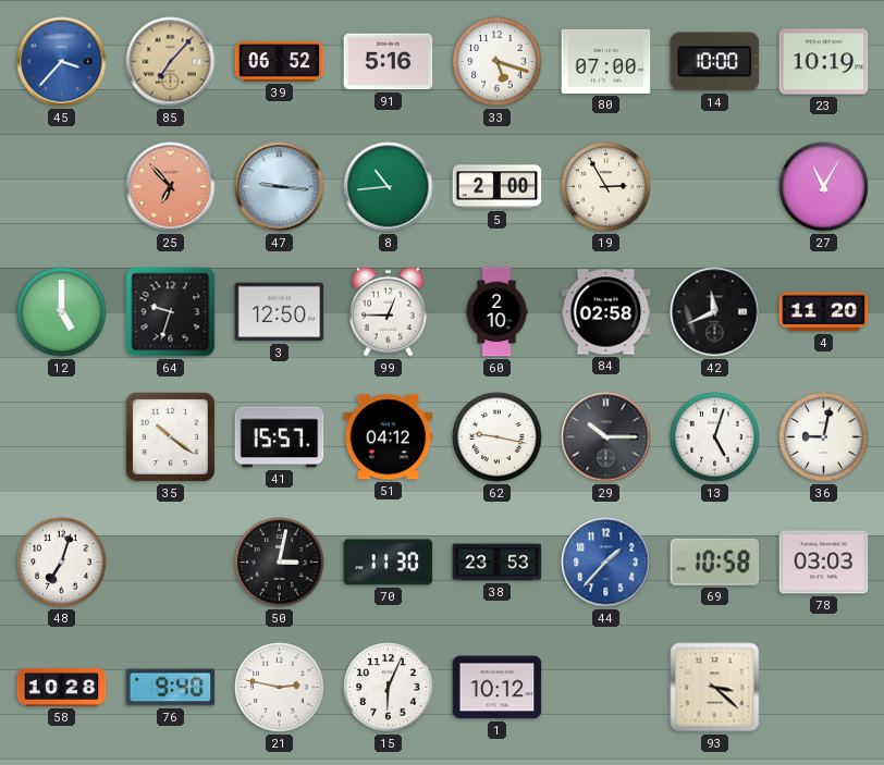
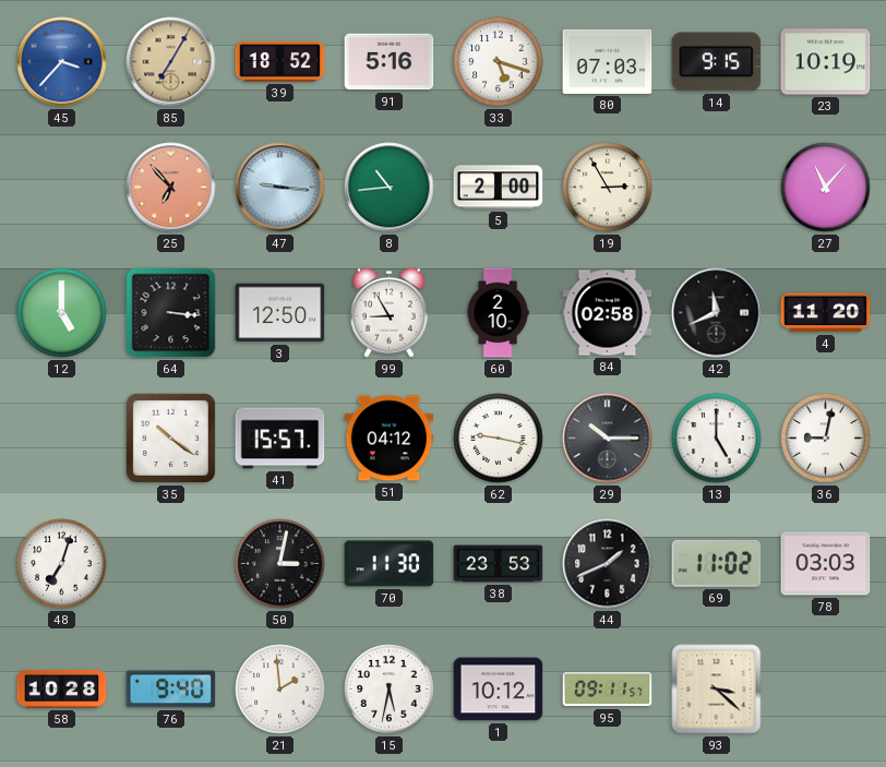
85: 7:07 -> 7:05
39: 06:52 -> 18:52
80: 07:00 -> 07:03
14: 10:00 -> 9:15
27: 11:05 -> 11:07
64: 9:33 -> 3:16
99: 12:45 -> 8:55
13: 5:03 -> 5:00
44: 1:37 -> 1:41
44 dial: blue -> black
69: 10:58 -> 11:02
21: 2:47 -> 1:59
15: 6:04 -> 5:32
95: none -> 09:11
